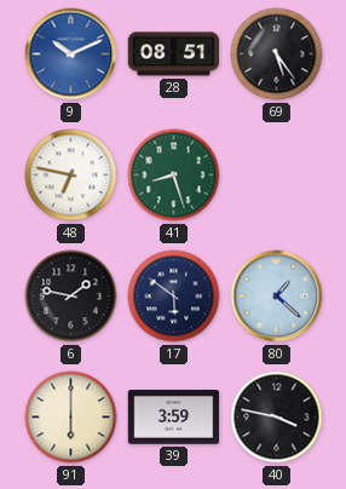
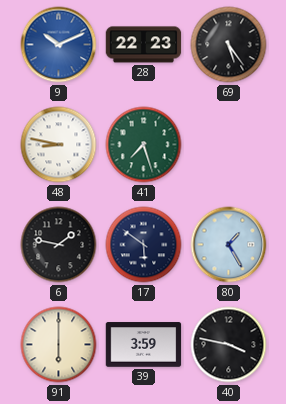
28: 08:51 -> 22:23
48: 6:47 -> 8:47
41: 8:27 -> 7:27
80: 1:22 -> 1:25
